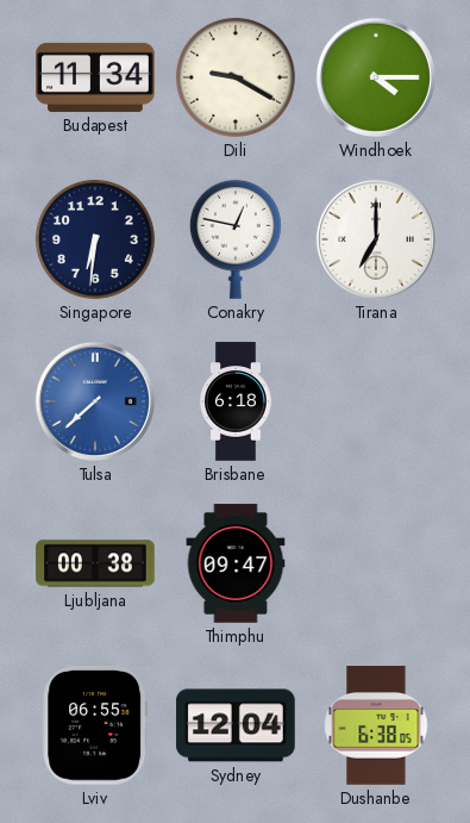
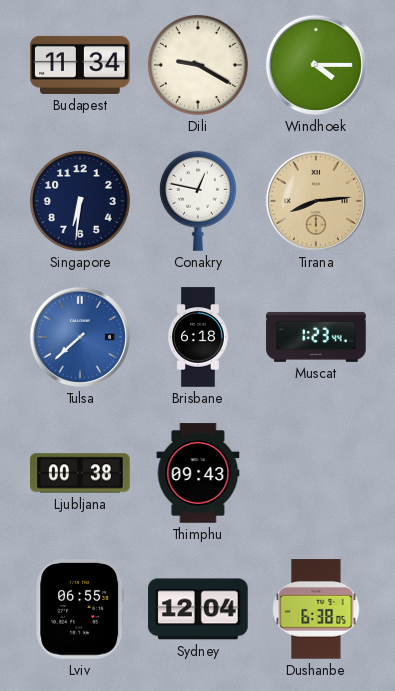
Tirana: 7:00 -> 8:14
Tirana dial: white -> champagne
Muscat: none -> 1:23
Thimphu: 09:47 -> 09:43
